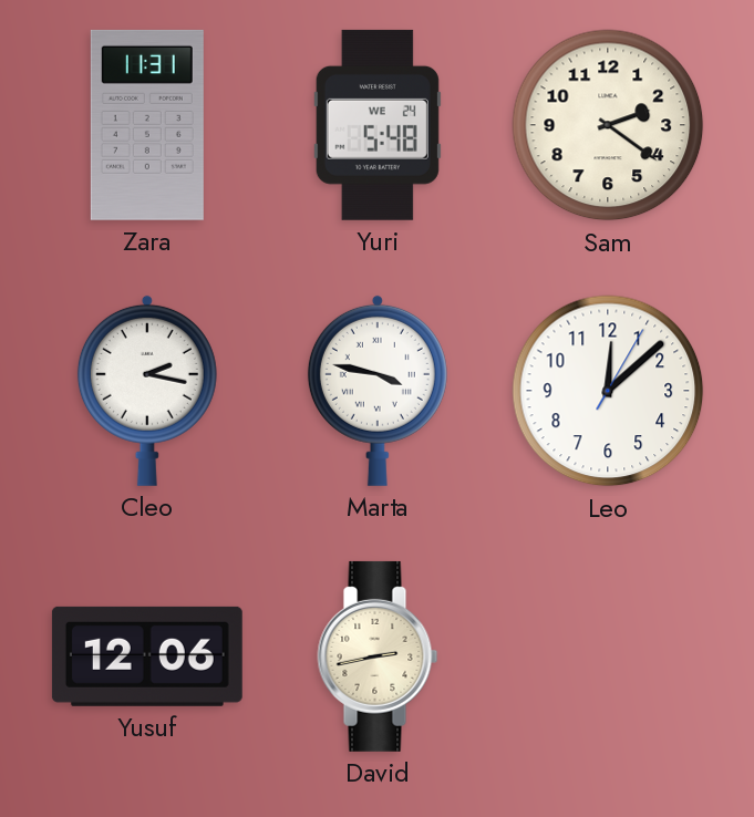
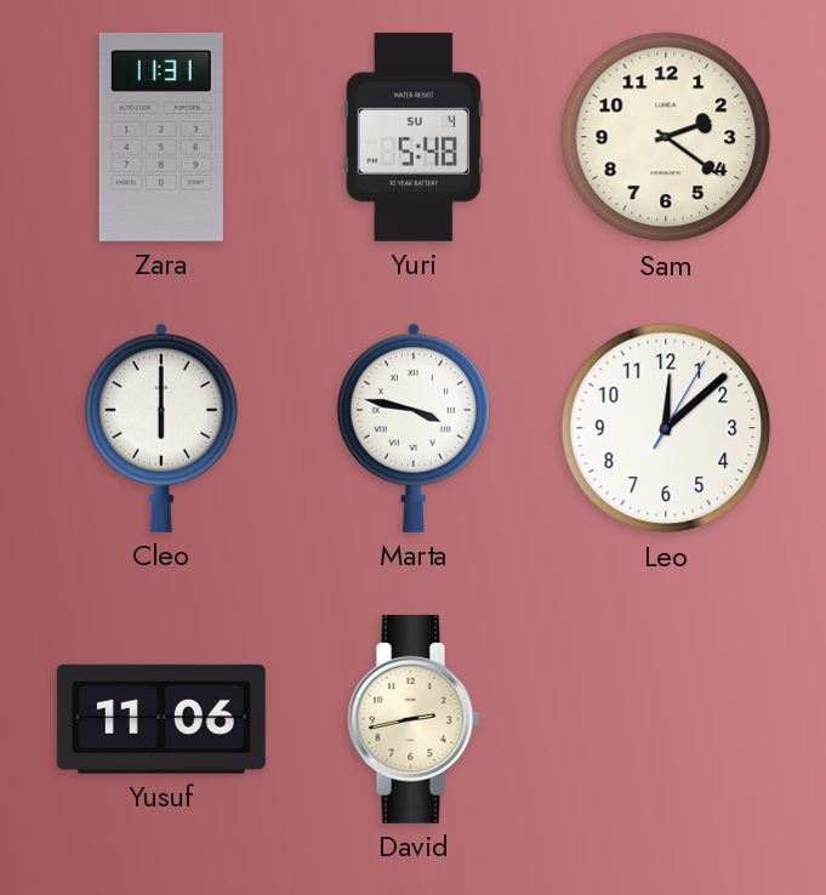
Yuri date: WE 24 -> SU 4
Cleo: 2:17 -> 6:00
Yusuf: 12:06 -> 11:06
